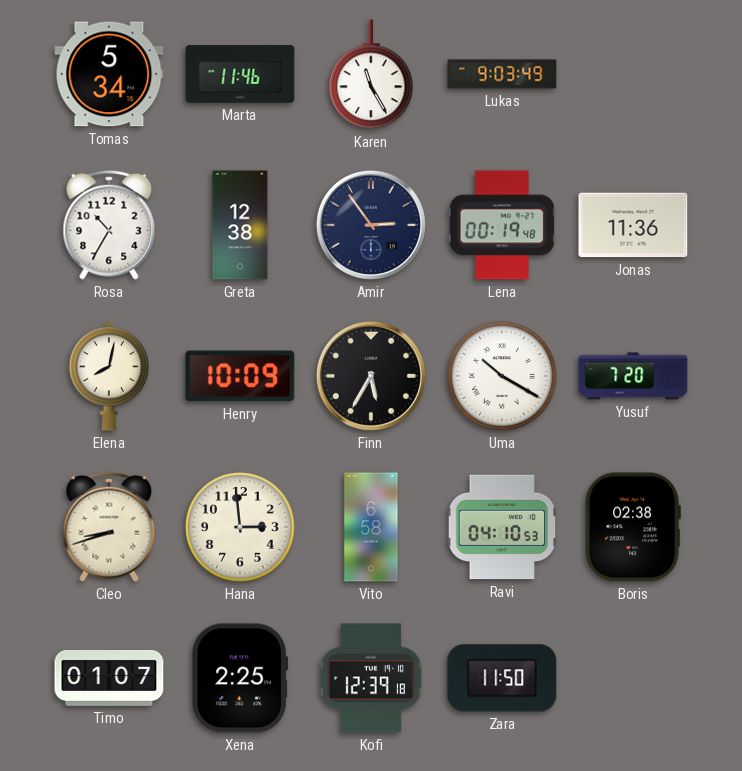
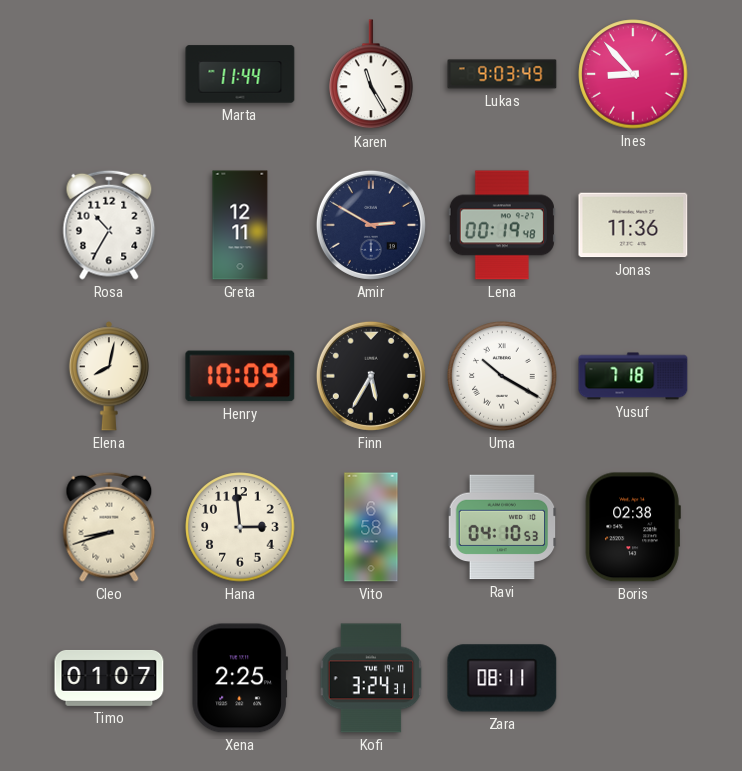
Tomas: 5:34 -> none
Marta: 11:46 -> 11:44
Ines: none -> 8:53
Greta: 12:38 -> 12:11
Amir: 2:54 -> 2:50
Yusuf: 7:20 -> 7:18
Kofi: 12:39 -> 3:24
Zara: 11:50 -> 08:11
